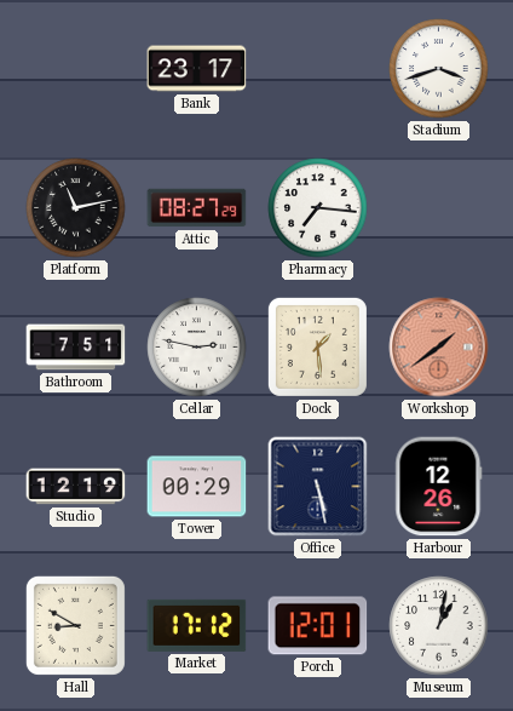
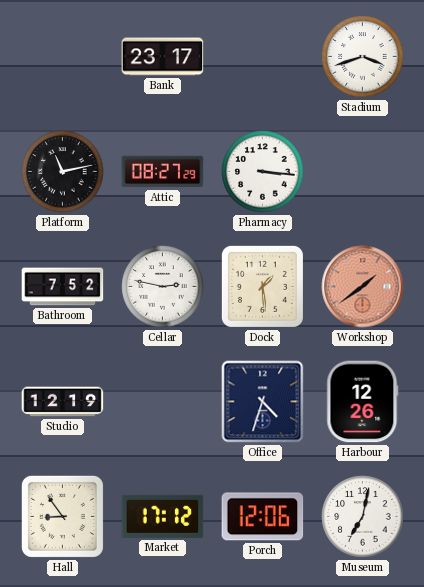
Pharmacy: 7:16 -> 3:16
Bathroom: 7:51 -> 7:52
Tower: 00:29 -> none
Office: 5:28 -> 4:33
Hall: 8:50 -> 8:54
Porch: 12:01 -> 12:06
Museum: 1:02 -> 7:02
